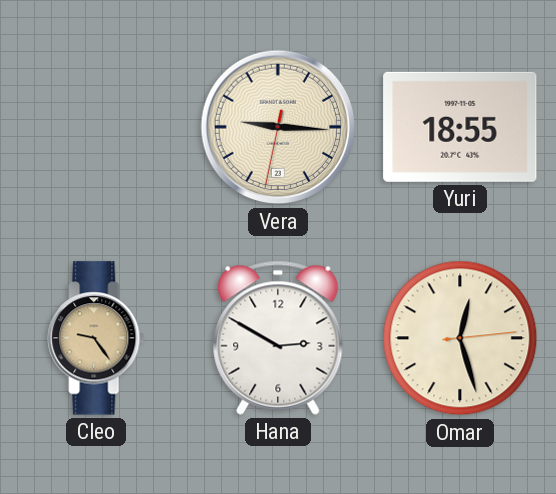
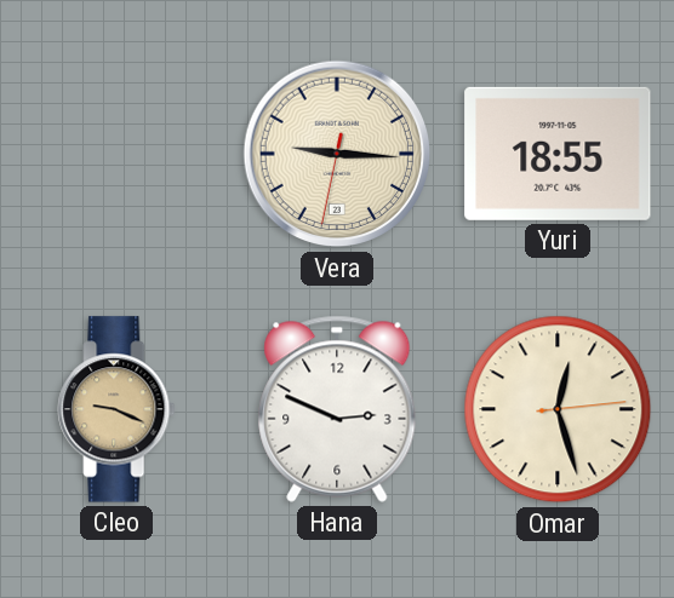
Cleo: 9:24 -> 9:19
Hana: 2:50 -> 2:49
